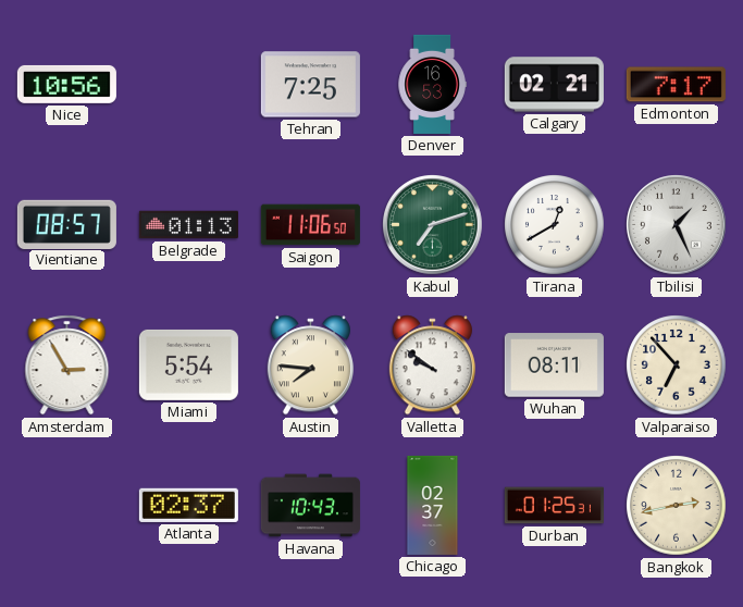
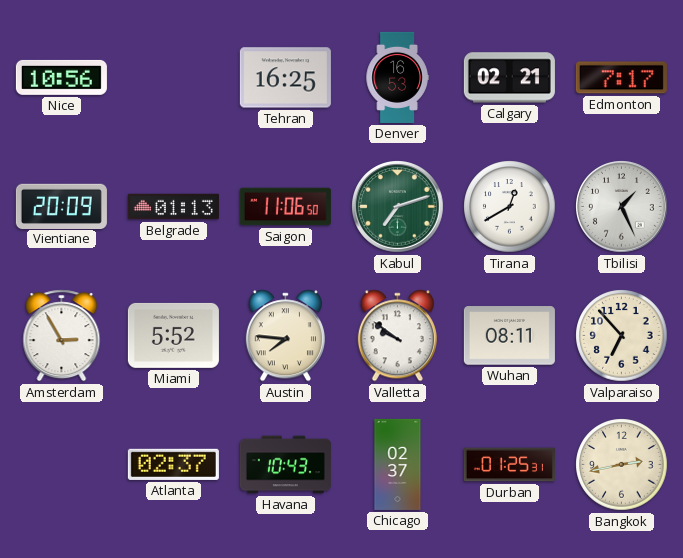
Tehran: 7:25 -> 16:25
Vientiane: 08:57 -> 20:09
Miami: 5:54 -> 5:52
